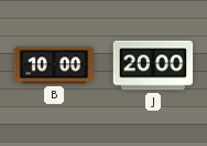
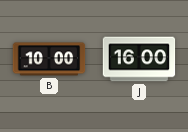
J: 20:00 -> 16:00
